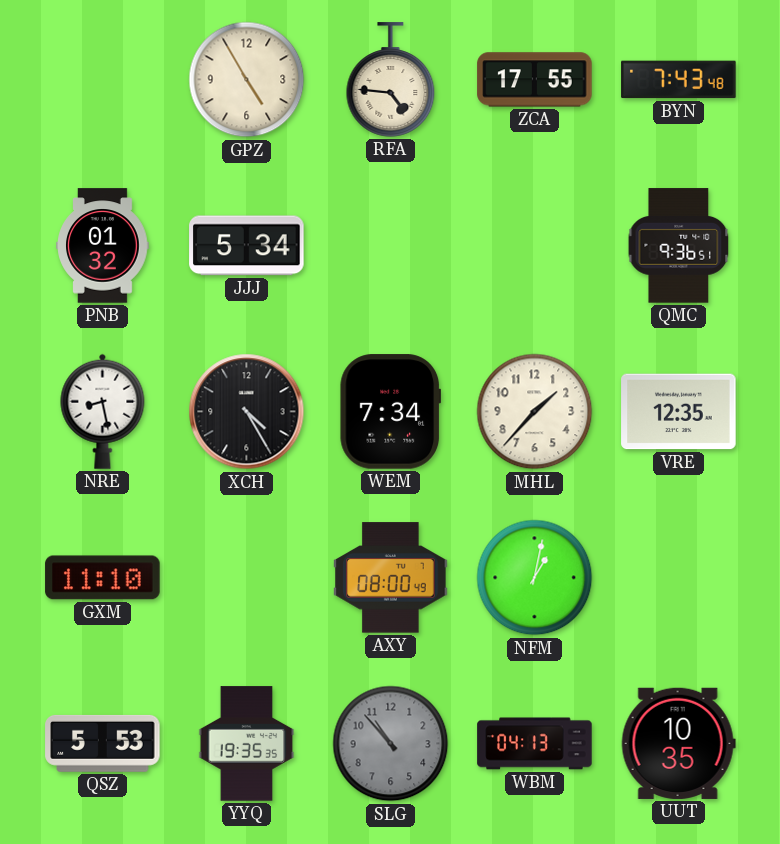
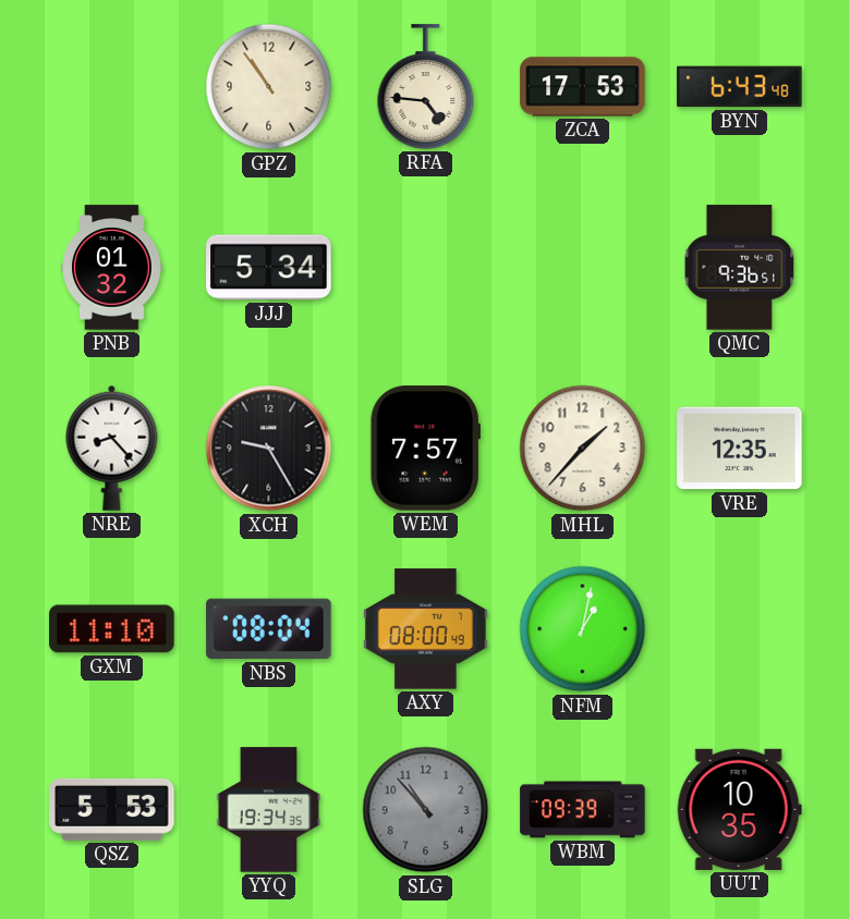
GPZ: 4:55 -> 10:54
ZCA: 17:55 -> 17:53
BYN: 7:43 -> 6:43
NRE: 8:28 -> 8:23
XCH: 4:25 -> 9:25
WEM: 7:34 -> 7:57
NBS: none -> 08:04
YYQ: 19:35 -> 19:34
WBM: 04:13 -> 09:39
